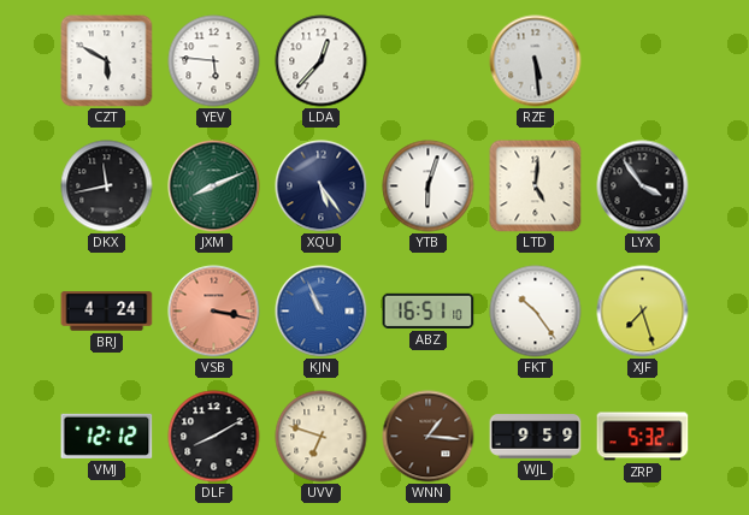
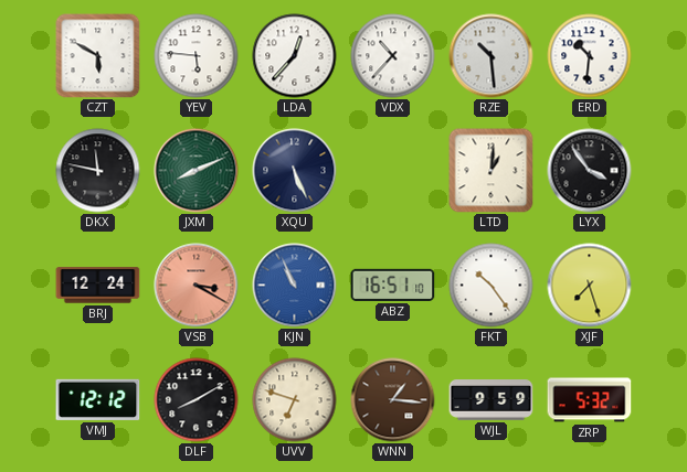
VDX: none -> 10:37
RZE: 5:29 -> 10:29
ERD: none -> 10:31
DKX: 11:43 -> 11:47
XQU: 5:24 -> 5:26
YTB: 6:03 -> none
LTD: 5:01 -> 1:01
BRJ: 4:24 -> 12:24
VSB: 3:17 -> 3:20
